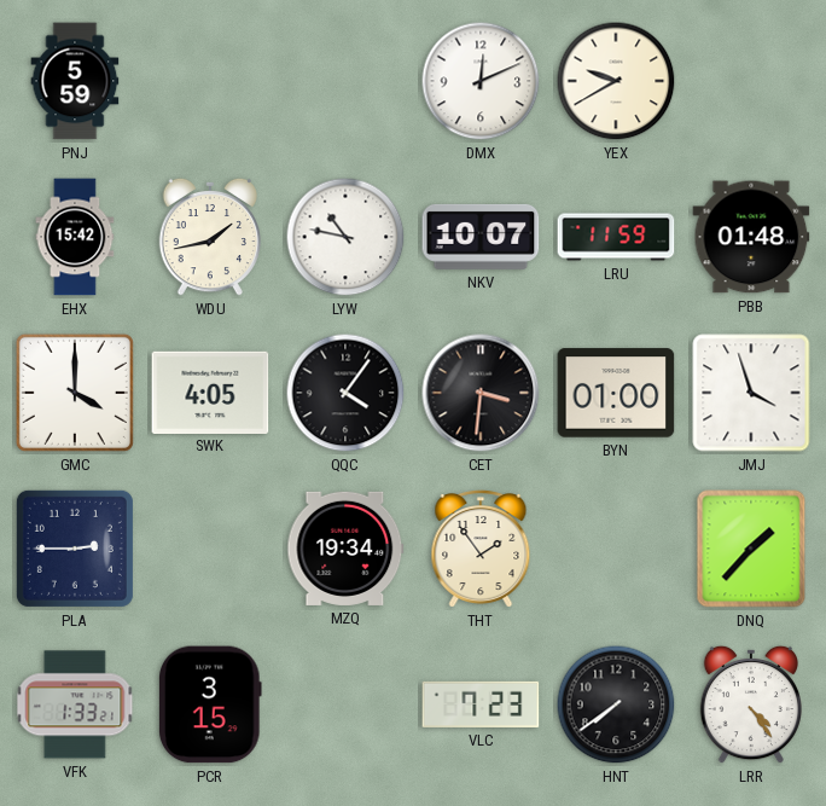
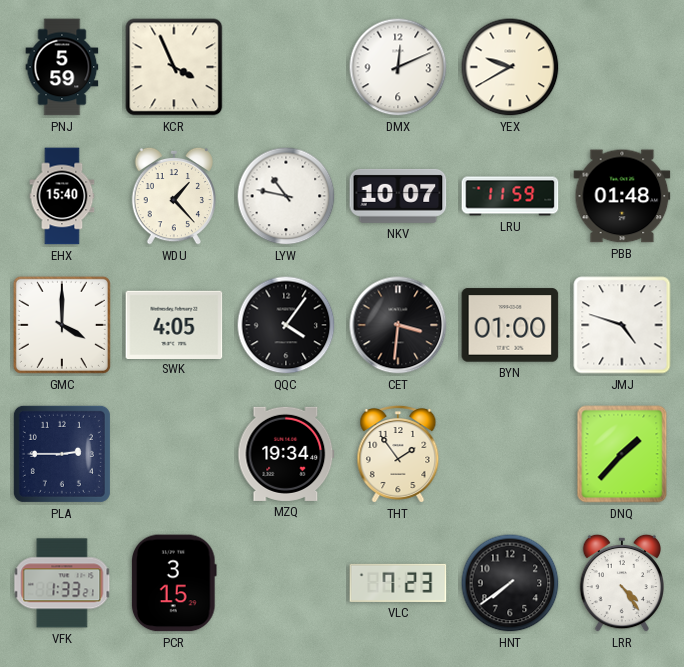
KCR: none -> 3:56
EHX: 15:42 -> 15:40
WDU: 1:43 -> 1:23
JMJ: 3:57 -> 4:48
